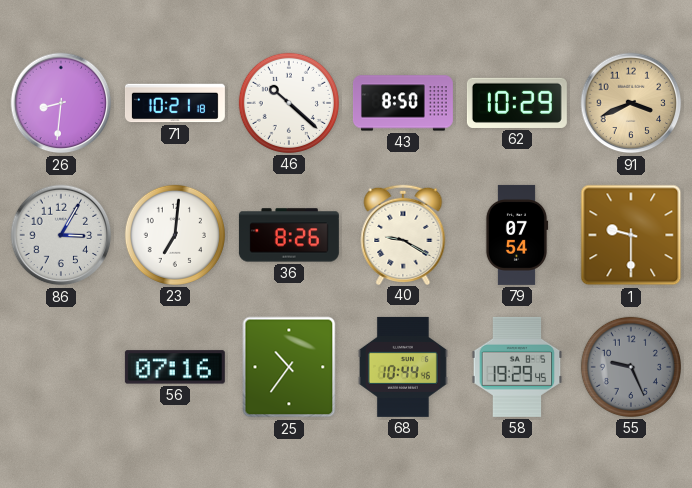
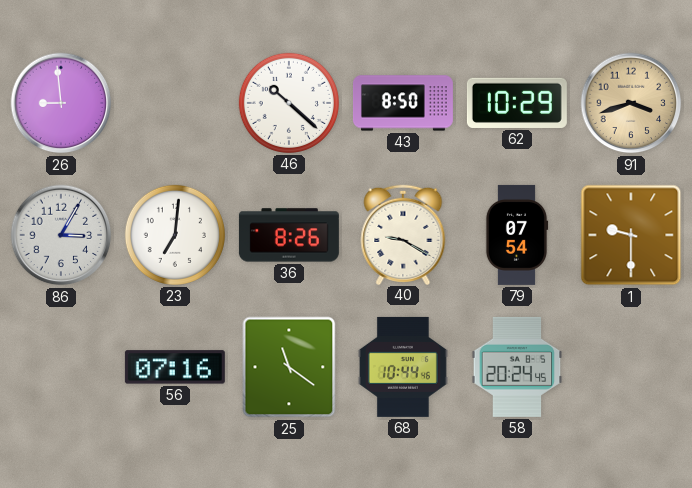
26: 8:31 -> 8:59
71: 10:21 -> none
91: 3:41 -> 3:42
25: 10:36 -> 11:21
58: 19:29 -> 20:24
55: 9:26 -> none
